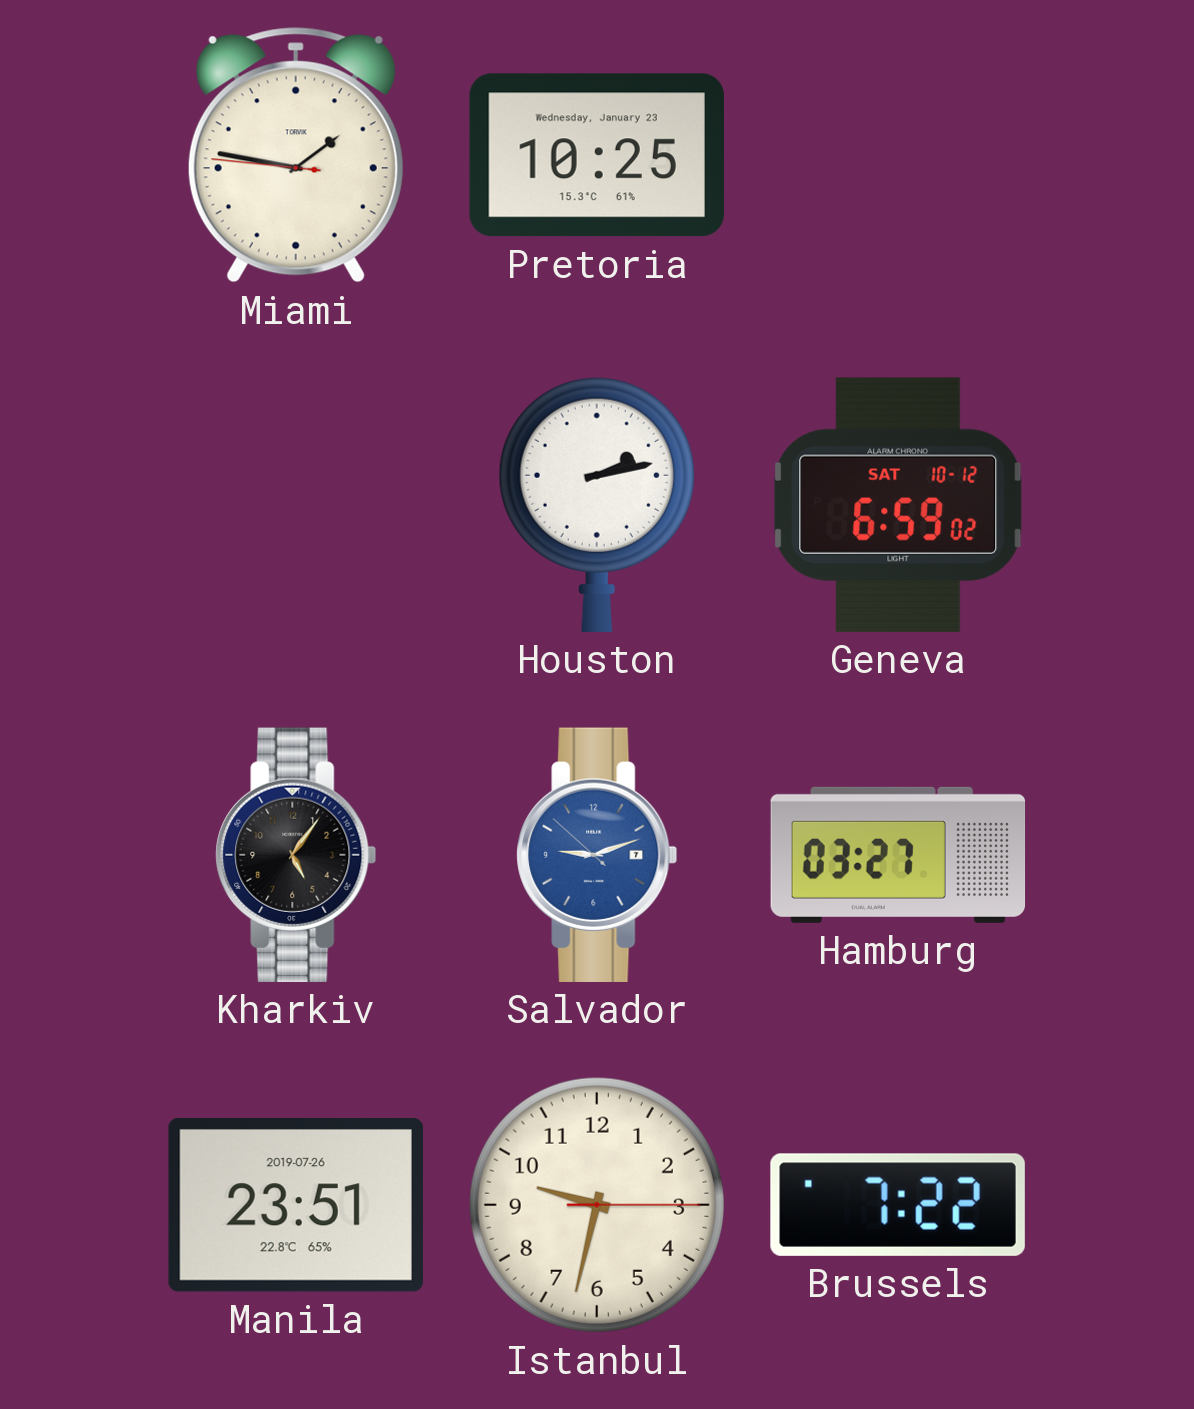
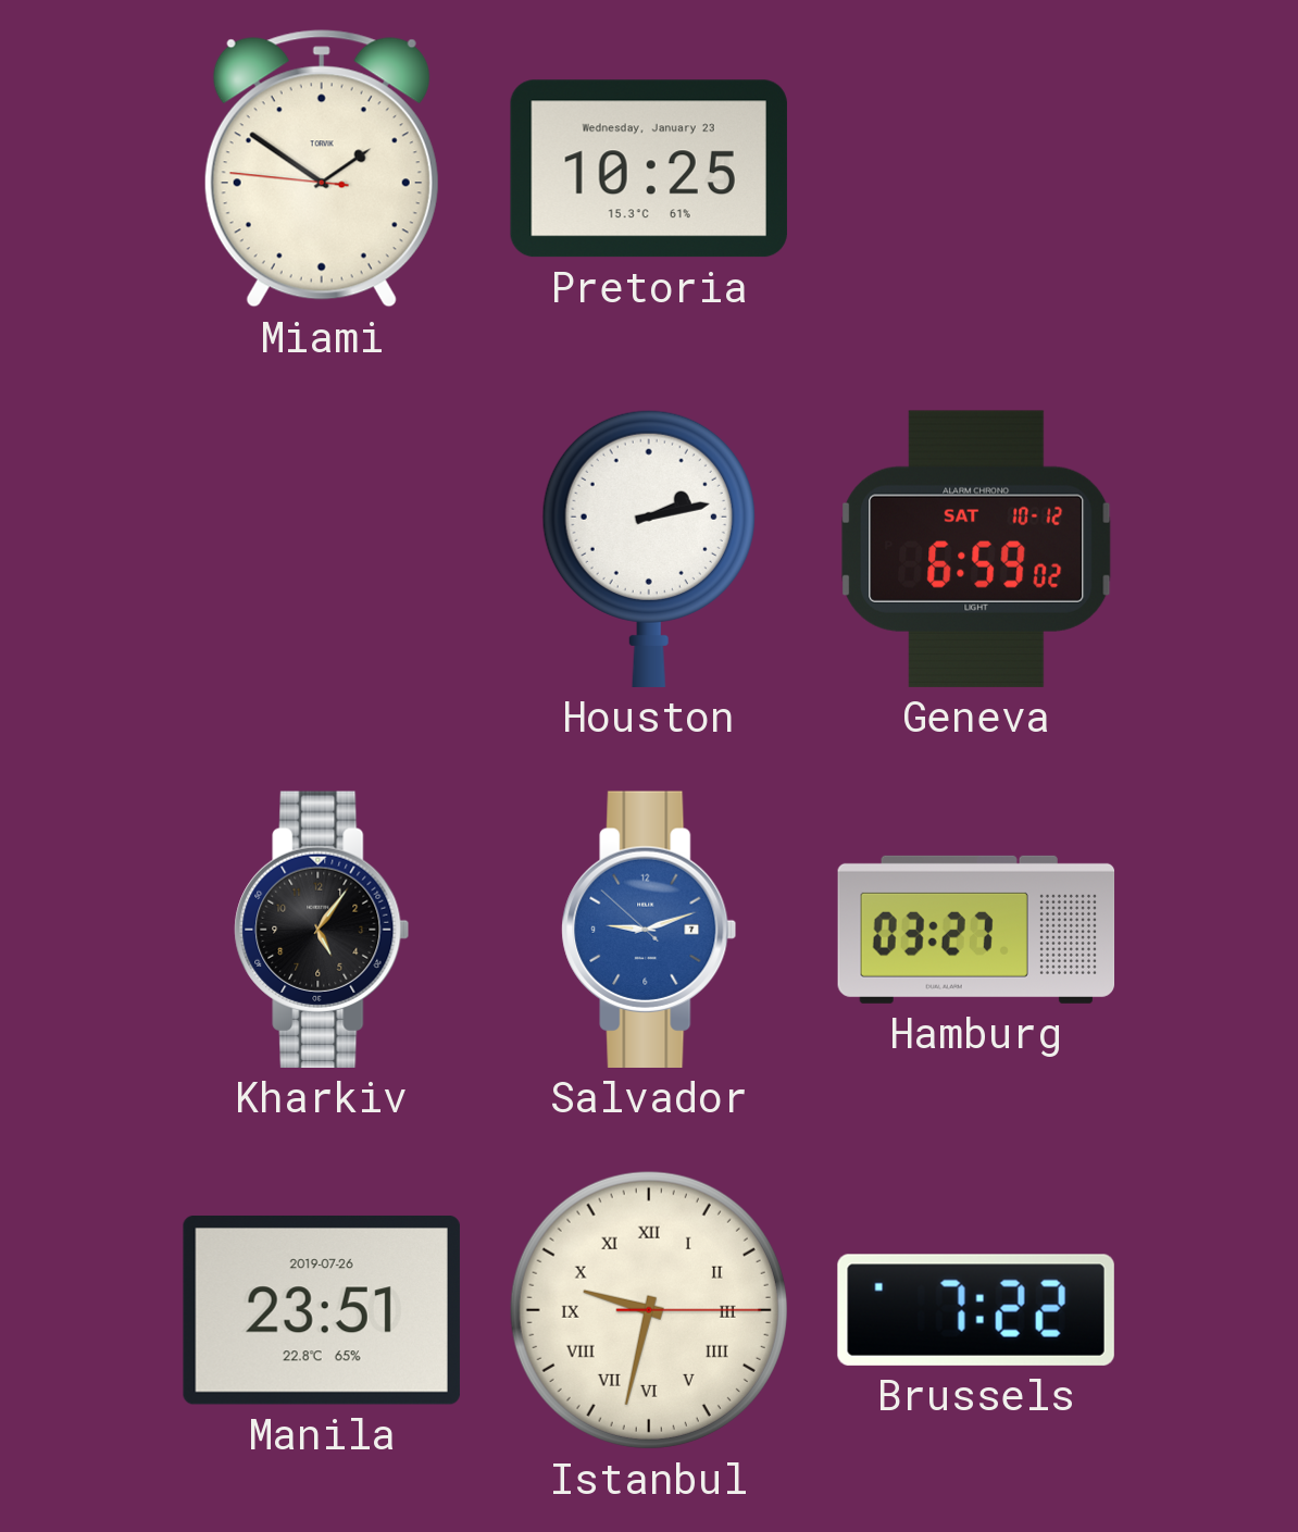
Miami: 1:46 -> 1:50
Istanbul numerals: Arabic -> Roman
